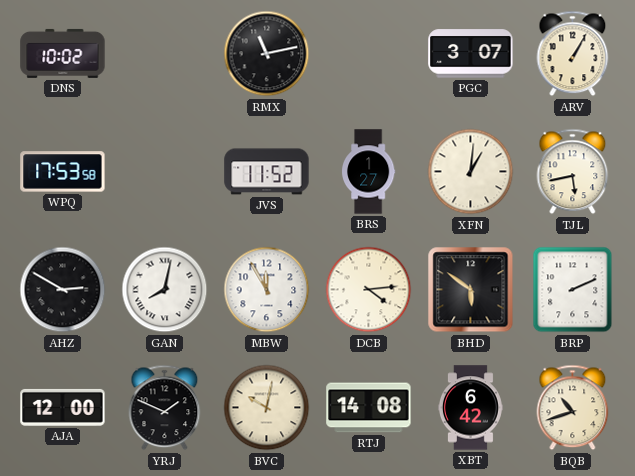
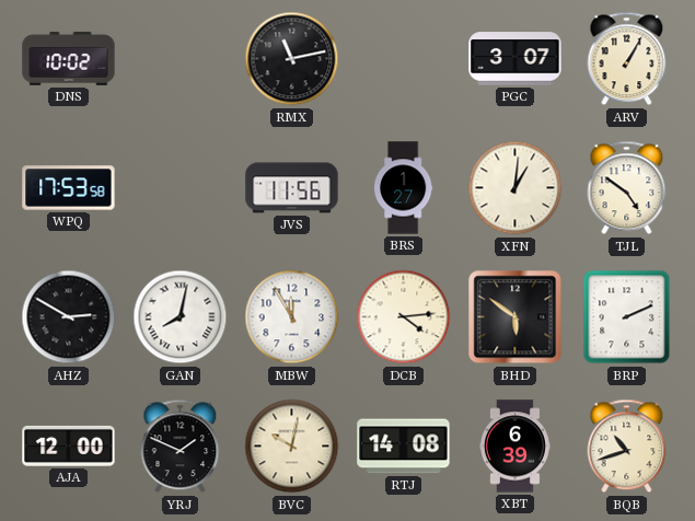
JVS: 11:52 -> 11:56
TJL: 5:43 -> 4:51
XBT: 6:42 -> 6:39
